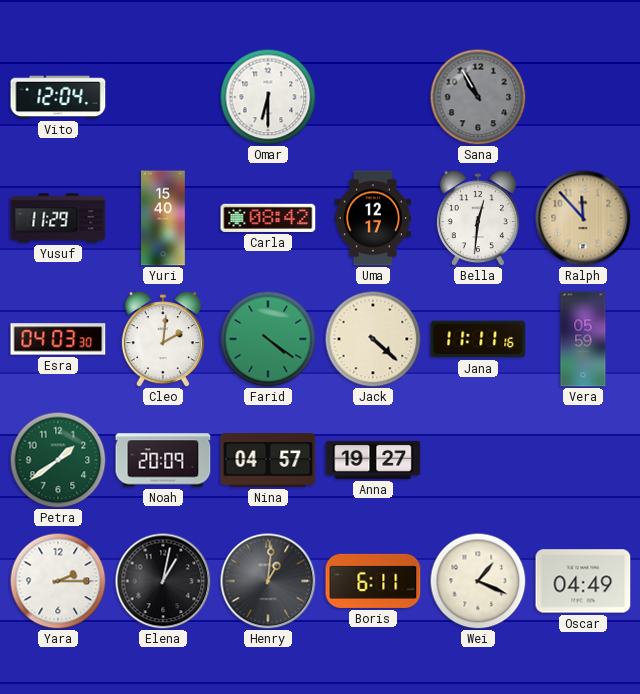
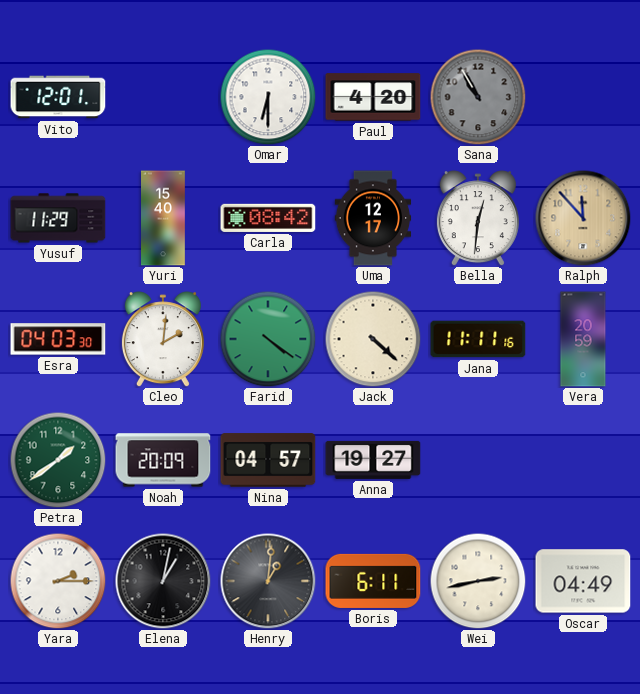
Vito: 12:04 -> 12:01
Paul: none -> 4:20
Vera: 05:59 -> 20:59
Wei: 1:19 -> 2:43
